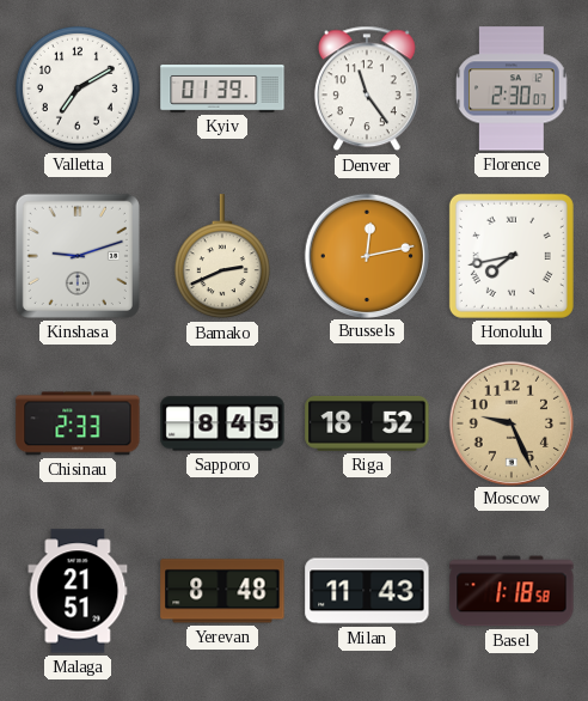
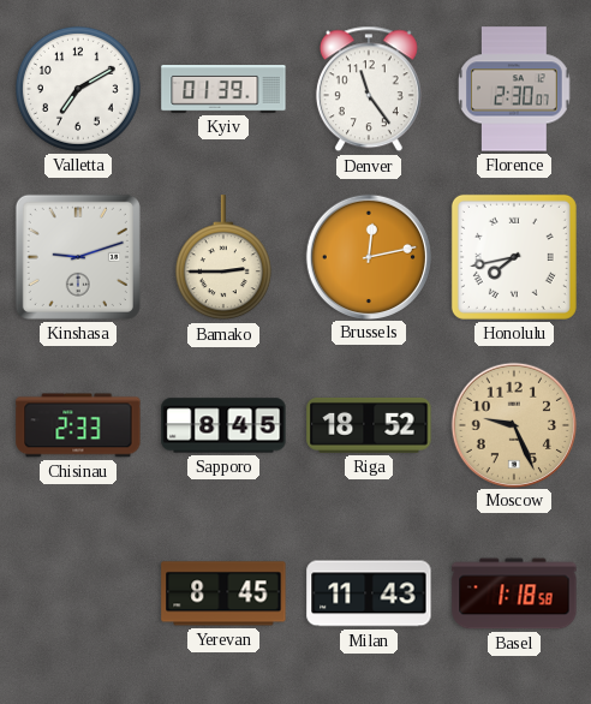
Bamako: 2:41 -> 2:45
Malaga: 21:51 -> none
Yerevan: 8:48 -> 8:45
